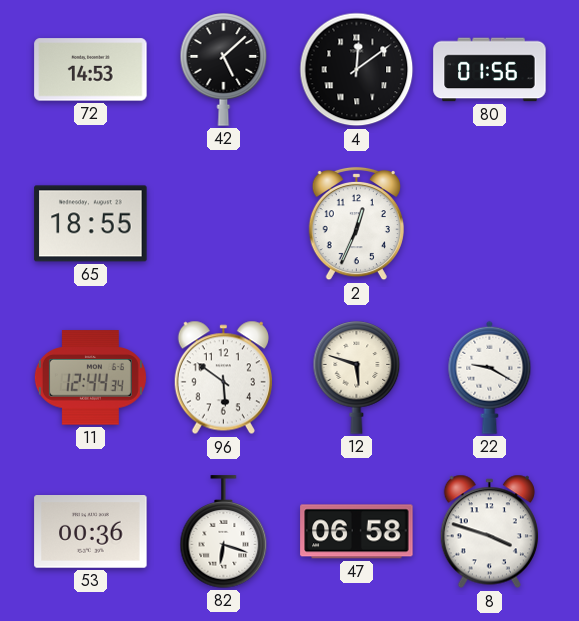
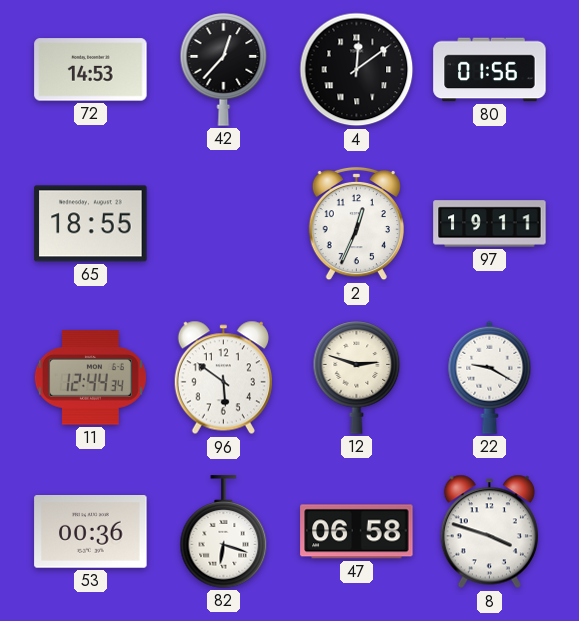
42: 5:08 -> 12:37
97: none -> 19:11
12: 5:48 -> 2:48
